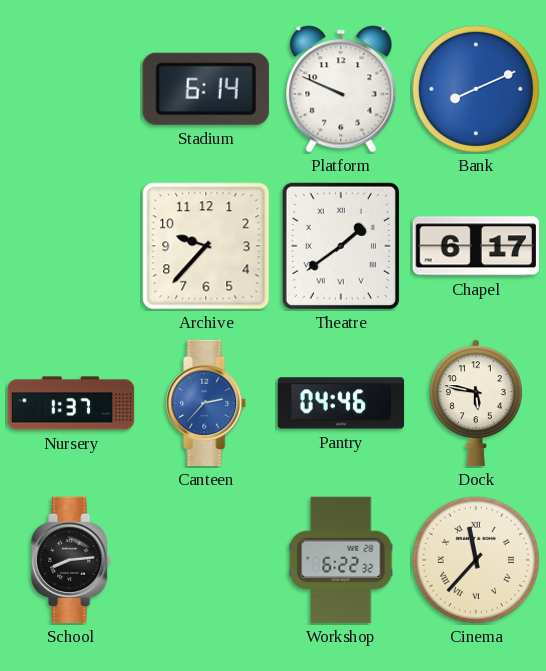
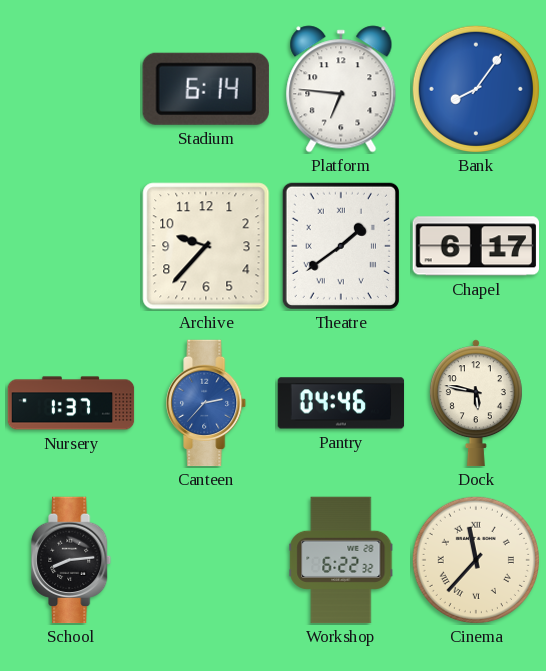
Platform: 9:49 -> 6:46
Bank: 8:11 -> 8:06
